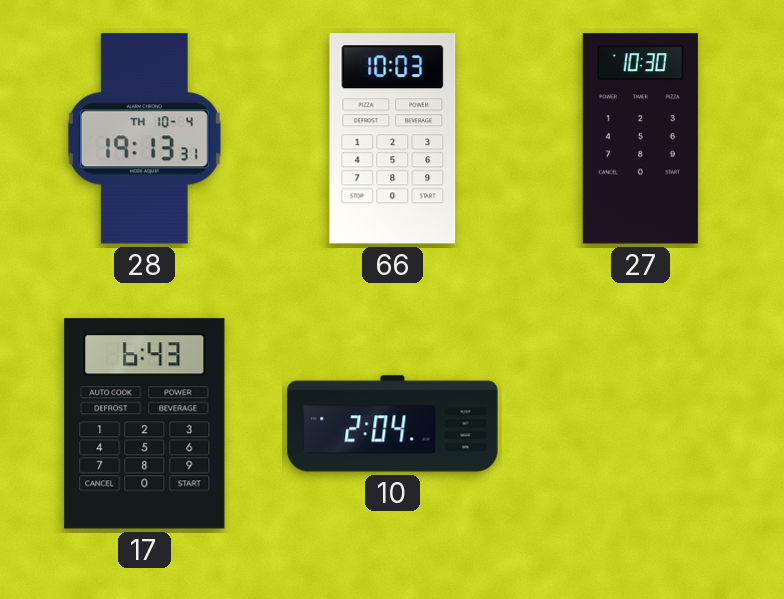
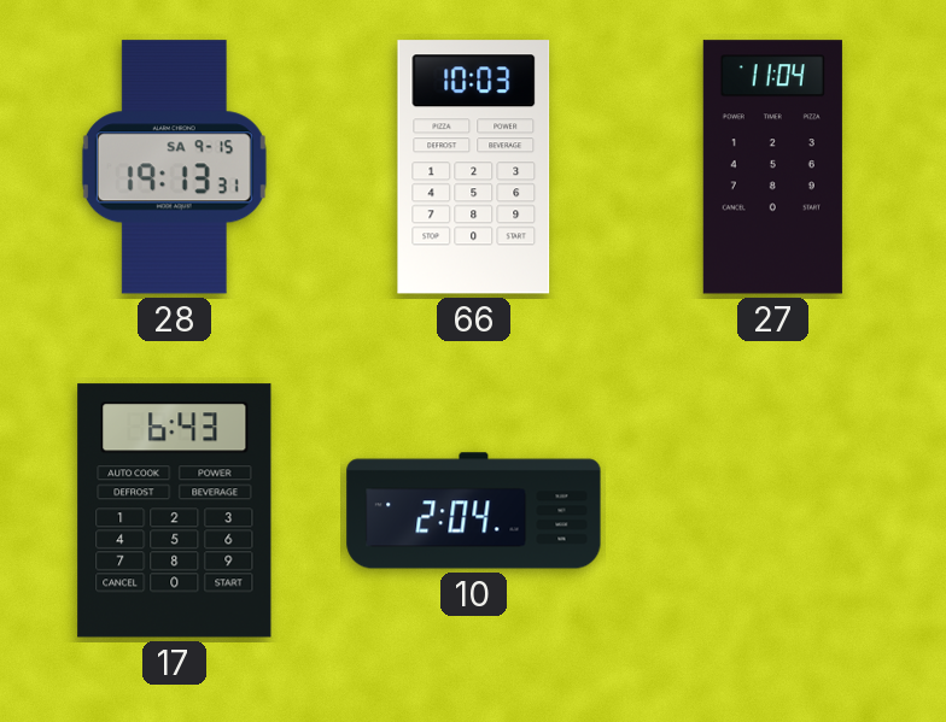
28 date: TH 10-4 -> SA 9-15
27: 10:30 -> 11:04
